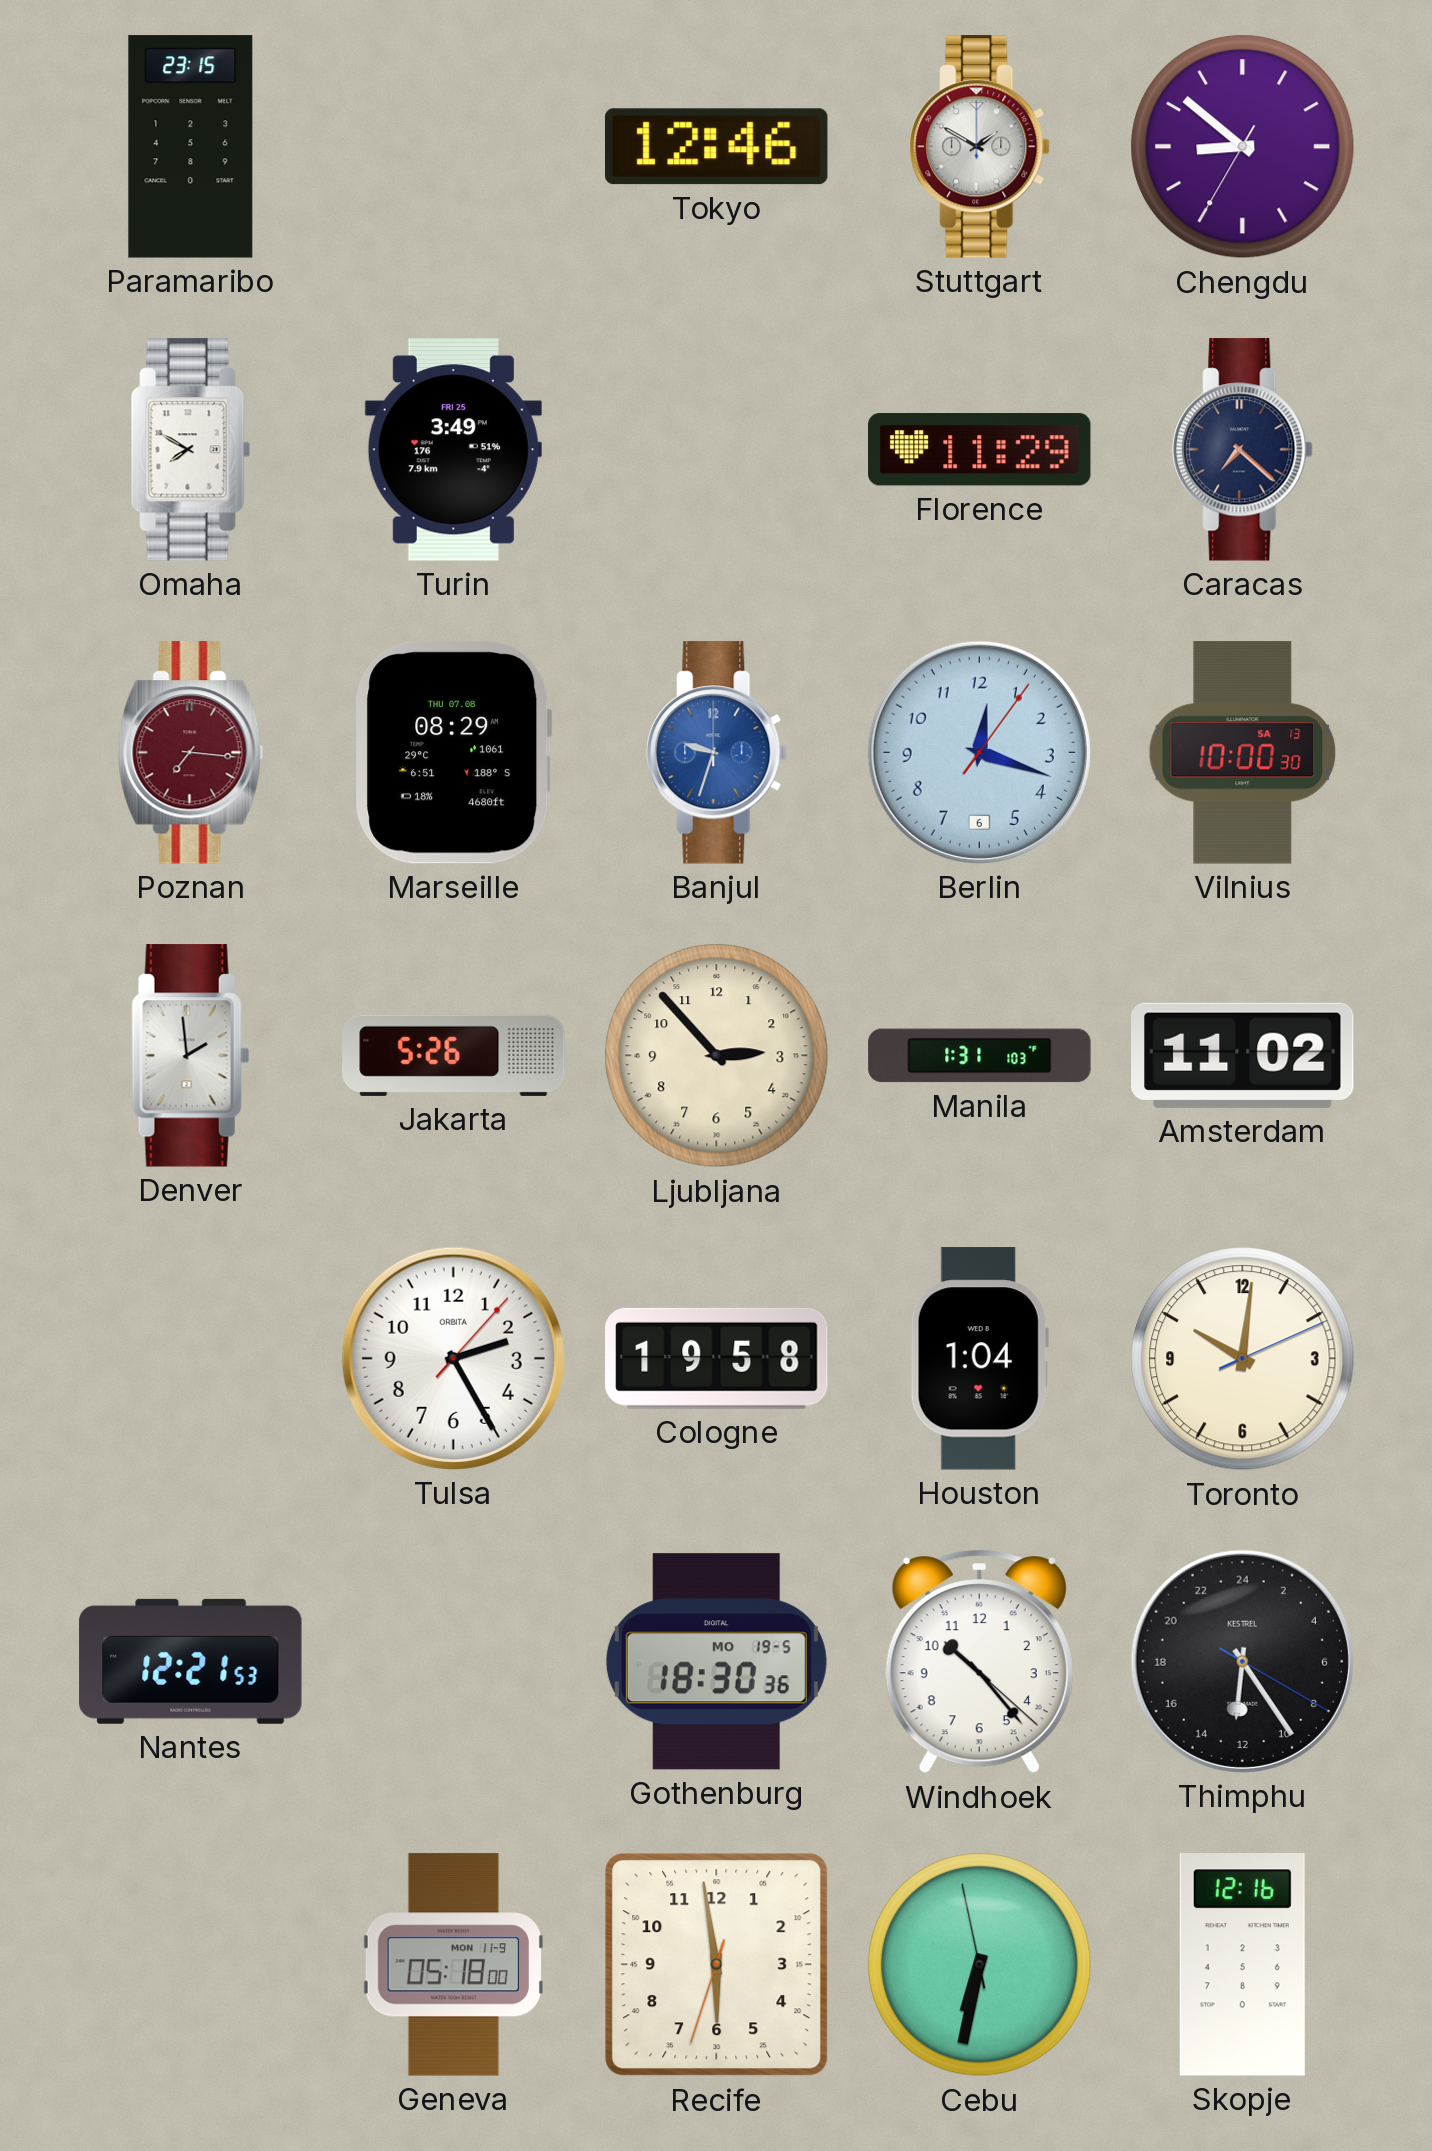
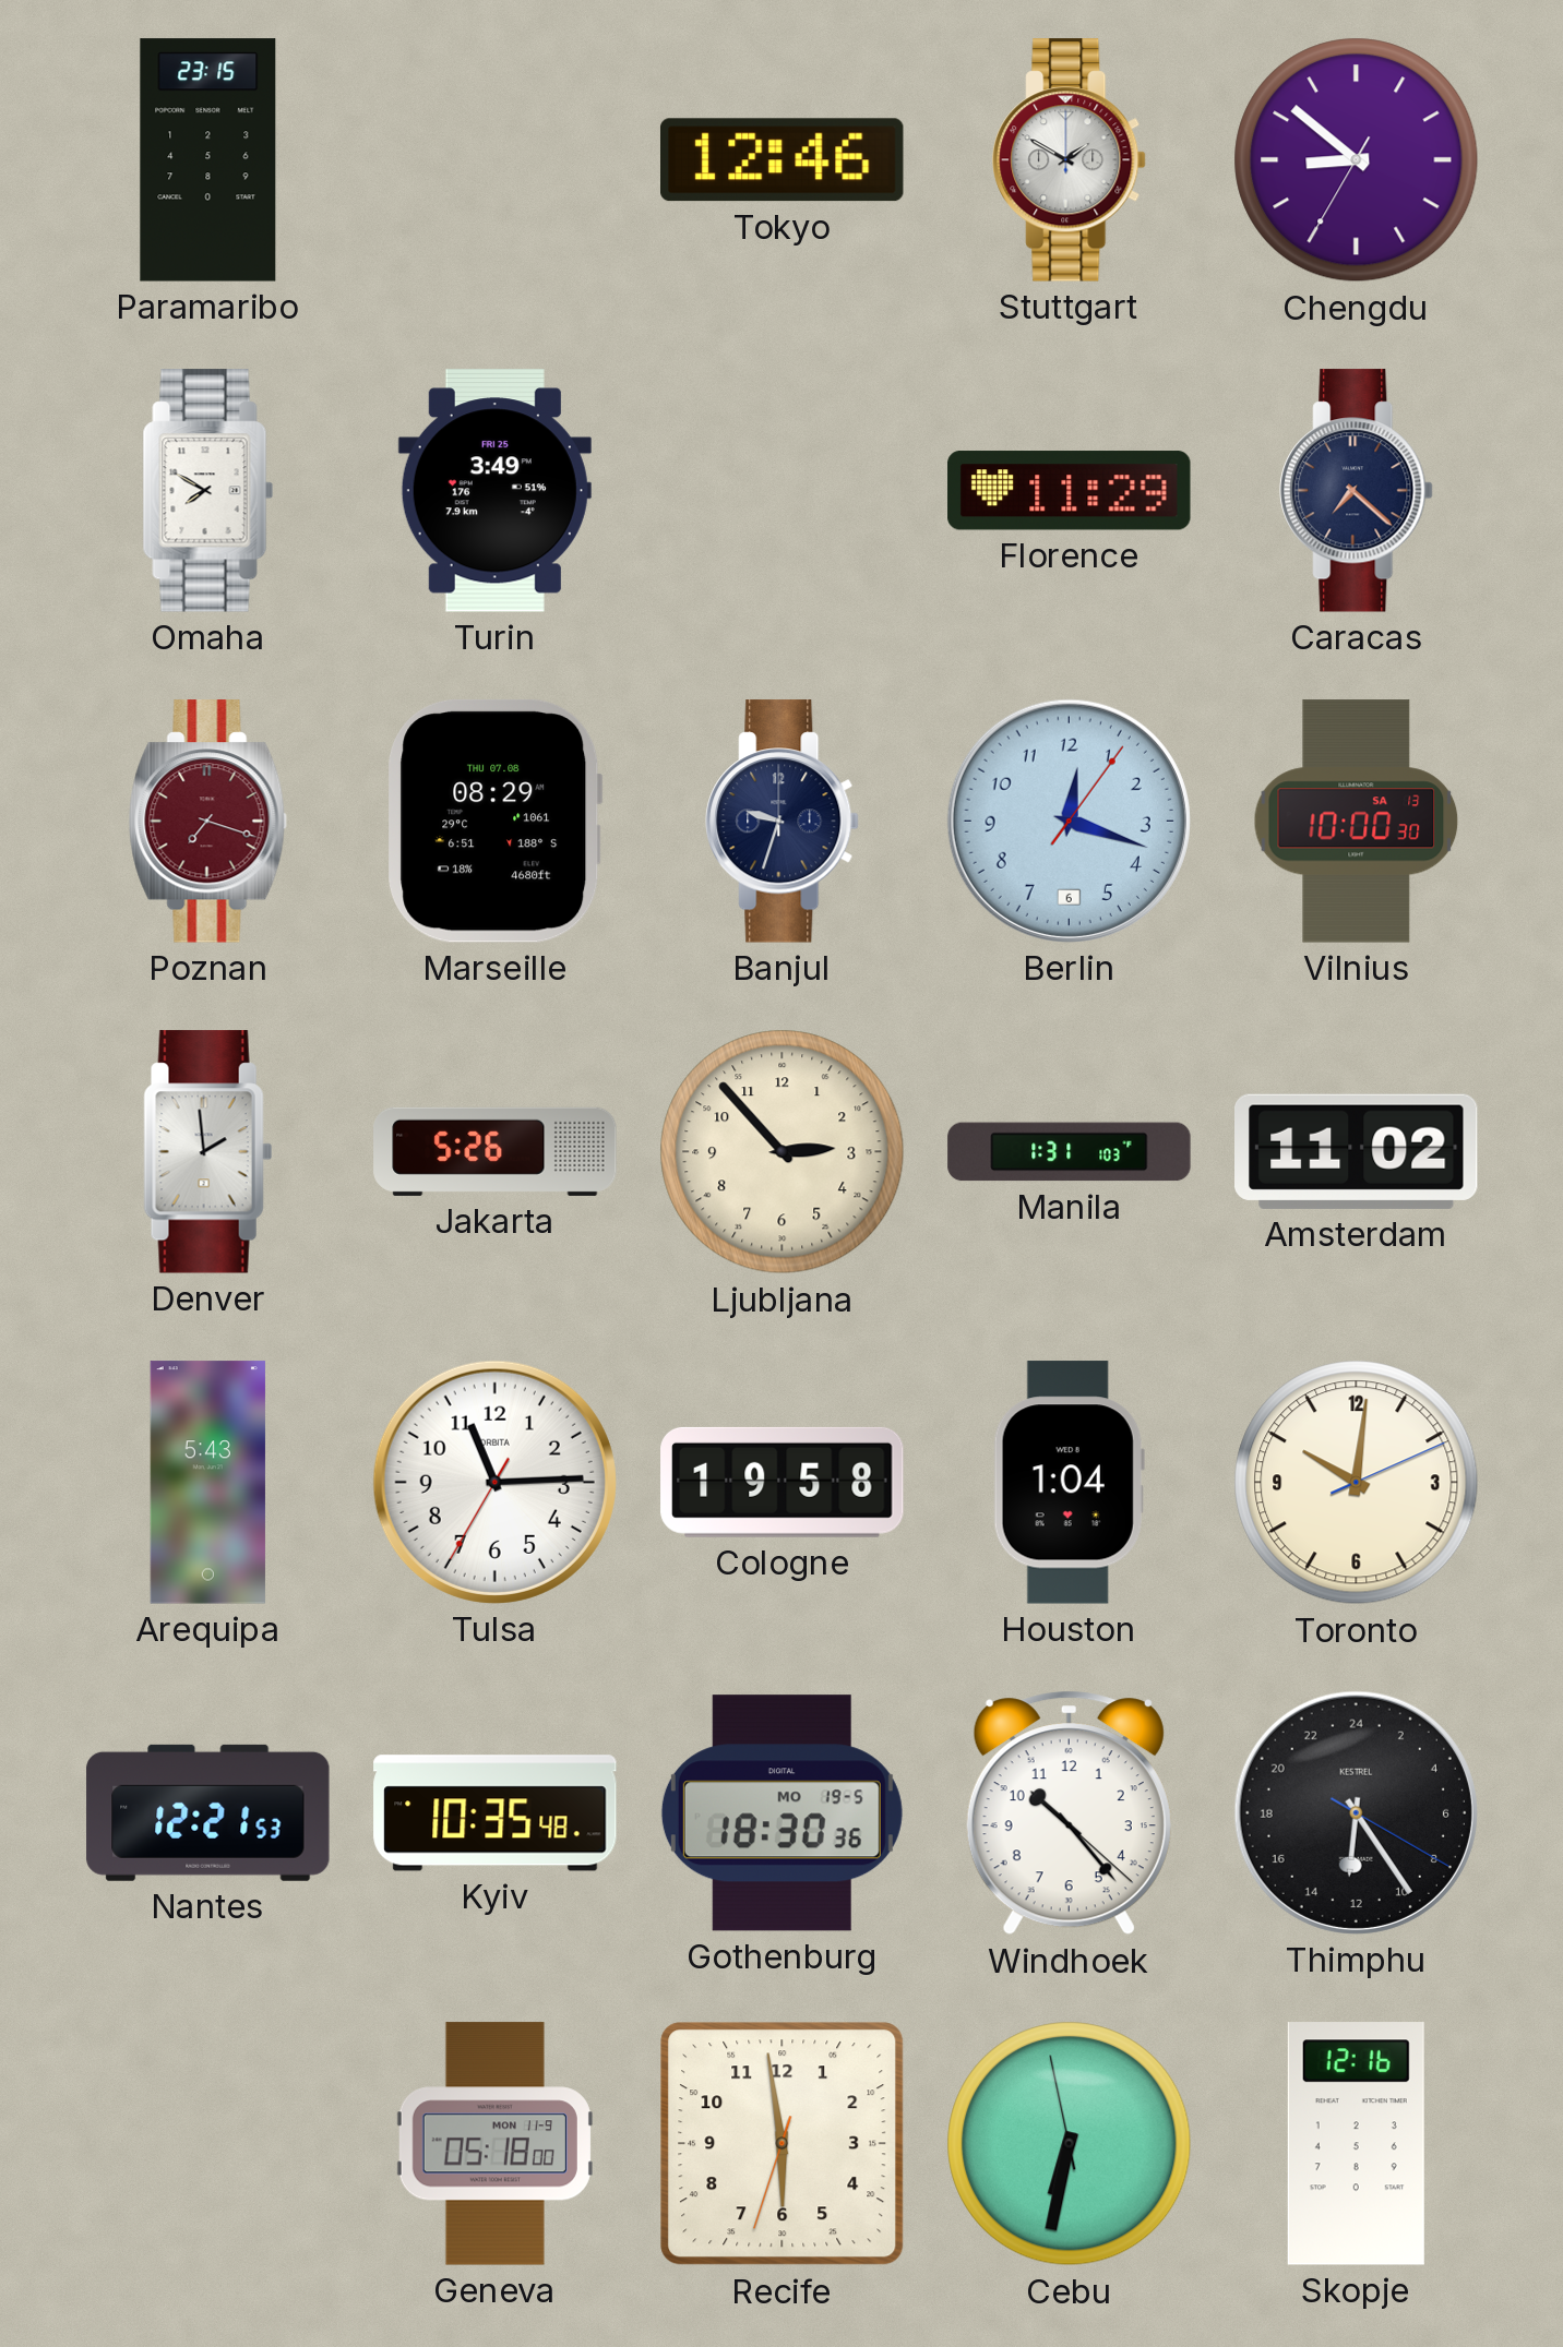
Poznan: 7:16 -> 7:18
Banjul dial: blue -> navy
Arequipa: none -> 5:43
Tulsa: 2:25 -> 11:14
Kyiv: none -> 10:35
